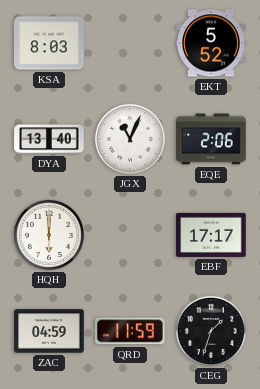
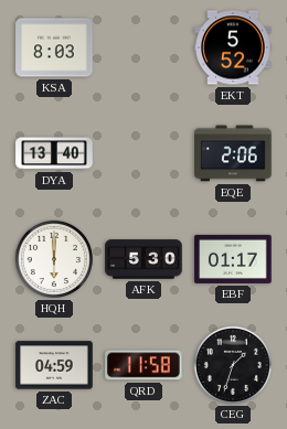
JGX: 11:04 -> none
AFK: none -> 5:30
EBF: 17:17 -> 01:17
QRD: 11:59 -> 11:58
